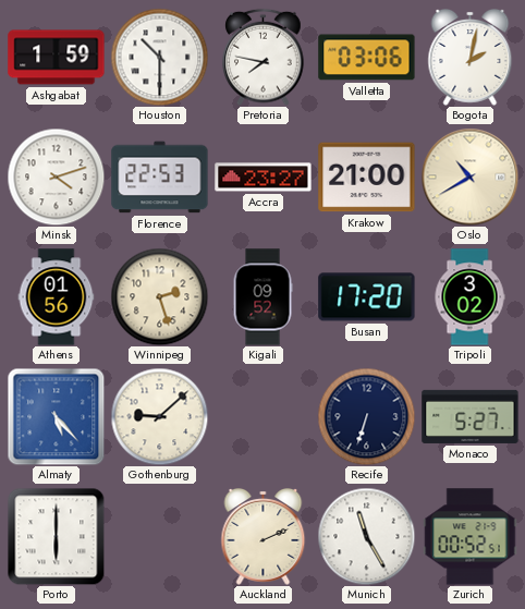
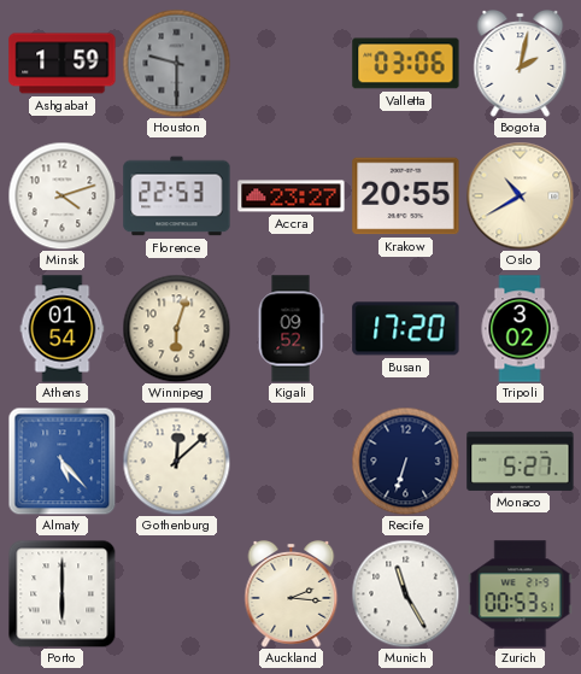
Houston: 10:30 -> 9:30
Houston dial: white -> grey
Pretoria: 7:47 -> none
Krakow: 21:00 -> 20:55
Athens: 01:56 -> 01:54
Winnipeg: 2:27 -> 6:03
Gothenburg: 9:08 -> 12:08
Auckland: 2:11 -> 2:16
Zurich: 00:52 -> 00:53
